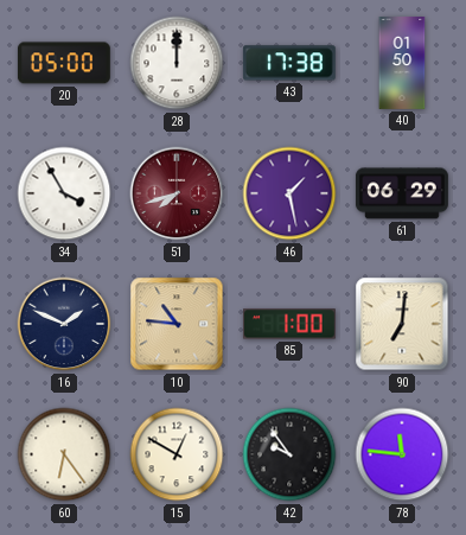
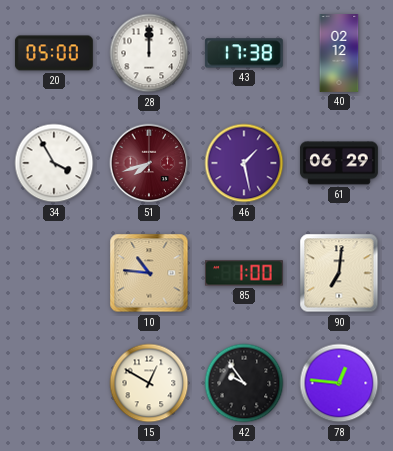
40: 01:50 -> 02:12
16: 1:49 -> none
60: 6:24 -> none
78: 11:46 -> 12:46
